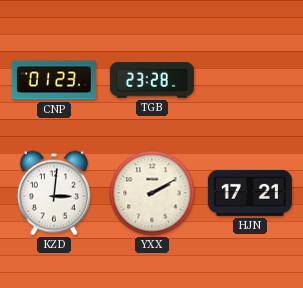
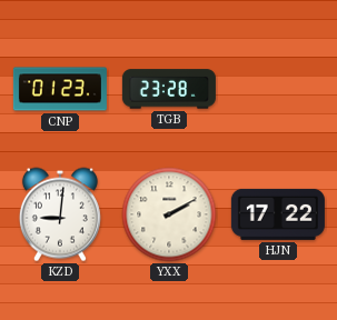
KZD: 3:01 -> 9:01
HJN: 17:21 -> 17:22
